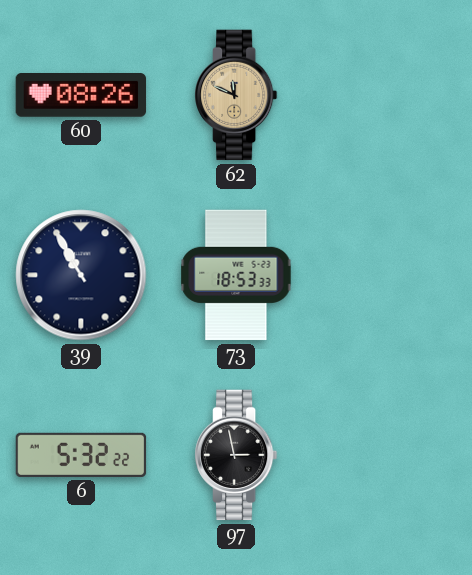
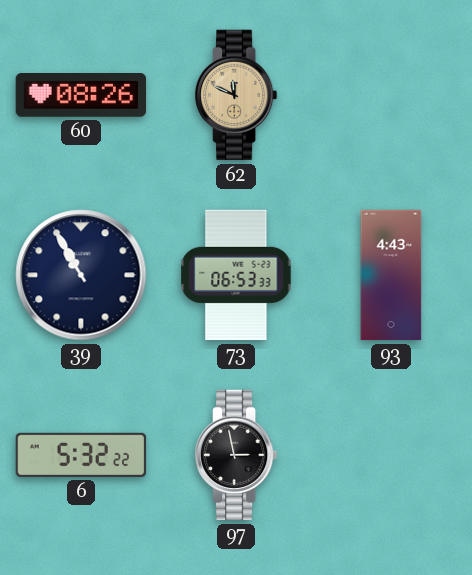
73: 18:53 -> 06:53
93: none -> 4:43
